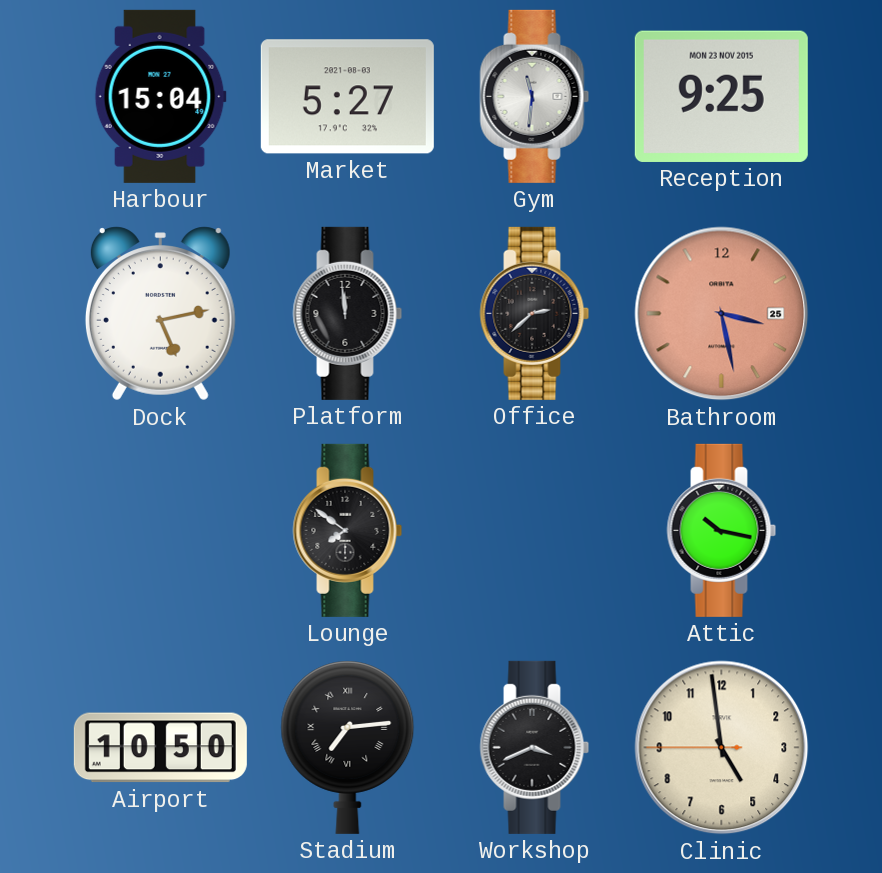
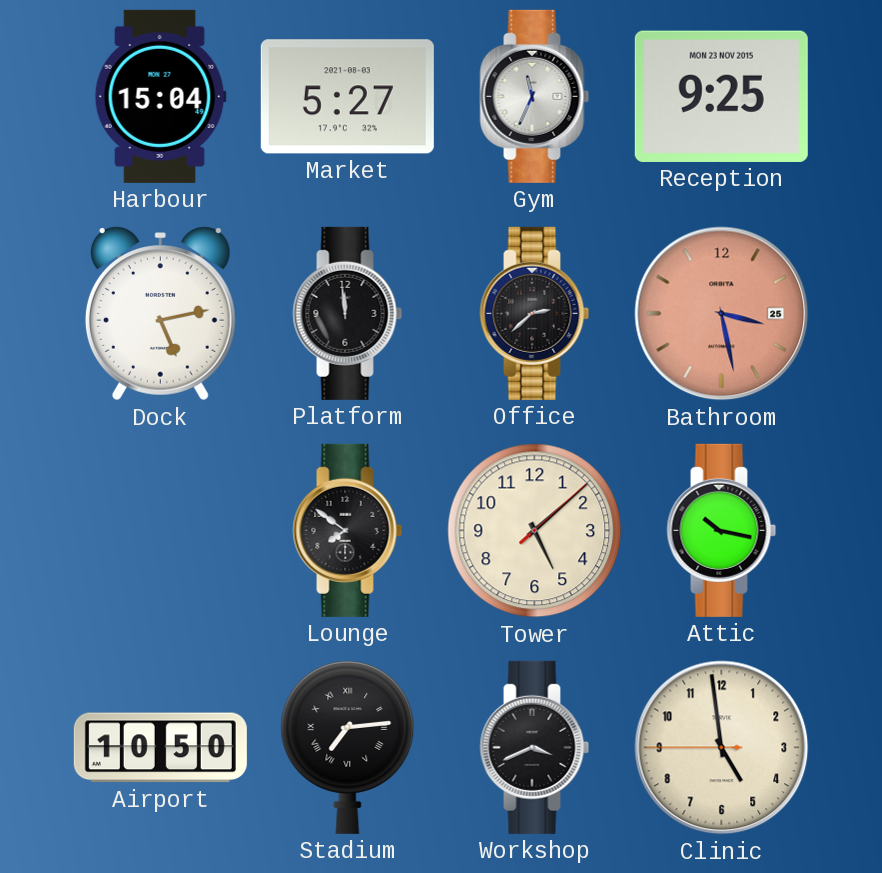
Gym: 11:31 -> 11:34
Tower: none -> 5:08
